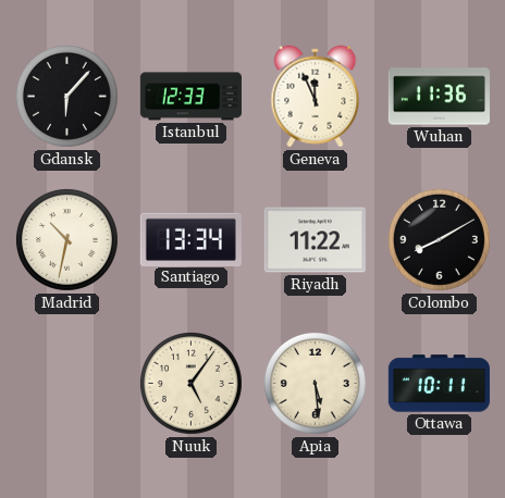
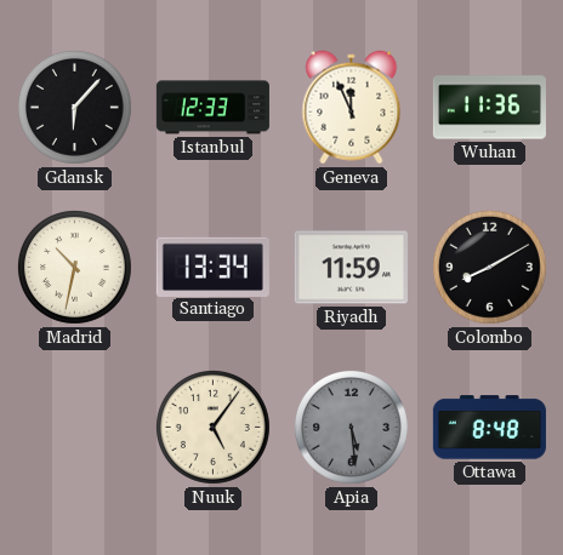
Riyadh: 11:22 -> 11:59
Apia dial: cream -> grey
Ottawa: 10:11 -> 8:48
